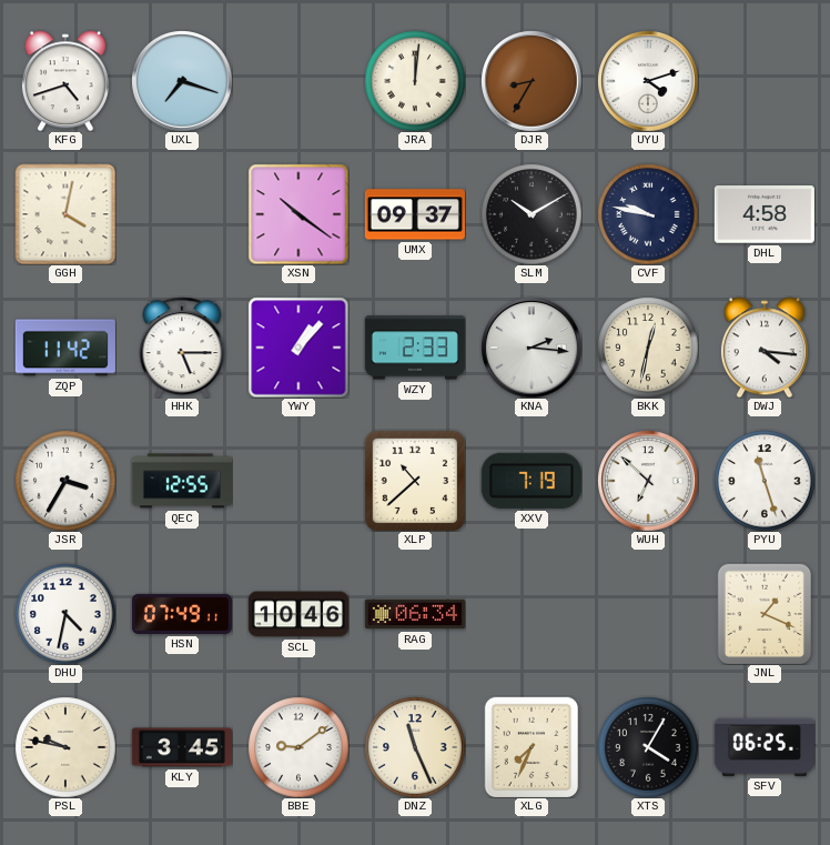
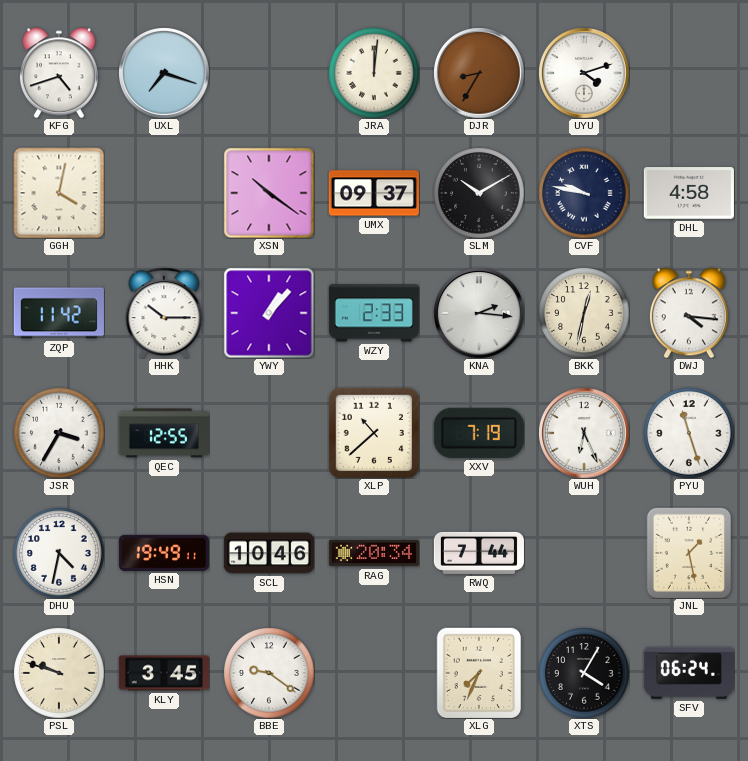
HHK: 5:15 -> 10:15
WUH: 6:52 -> 6:26
HSN: 07:49 -> 19:49
RAG: 06:34 -> 20:34
RWQ: none -> 7:44
JNL: 1:19 -> 1:28
PSL: 9:47 -> 9:48
BBE: 9:09 -> 9:21
DNZ: 11:26 -> none
SFV: 06:25 -> 06:24
